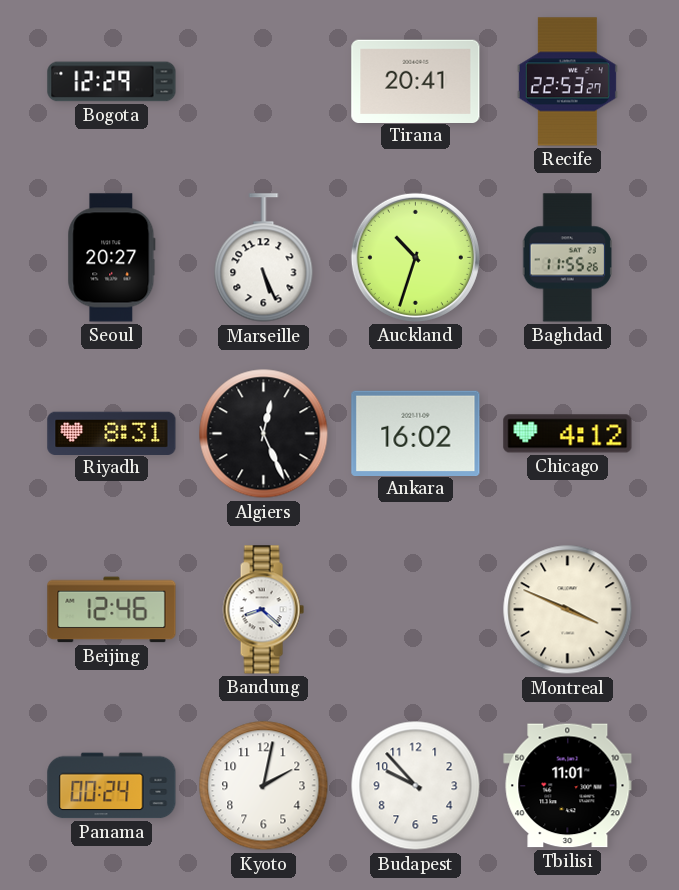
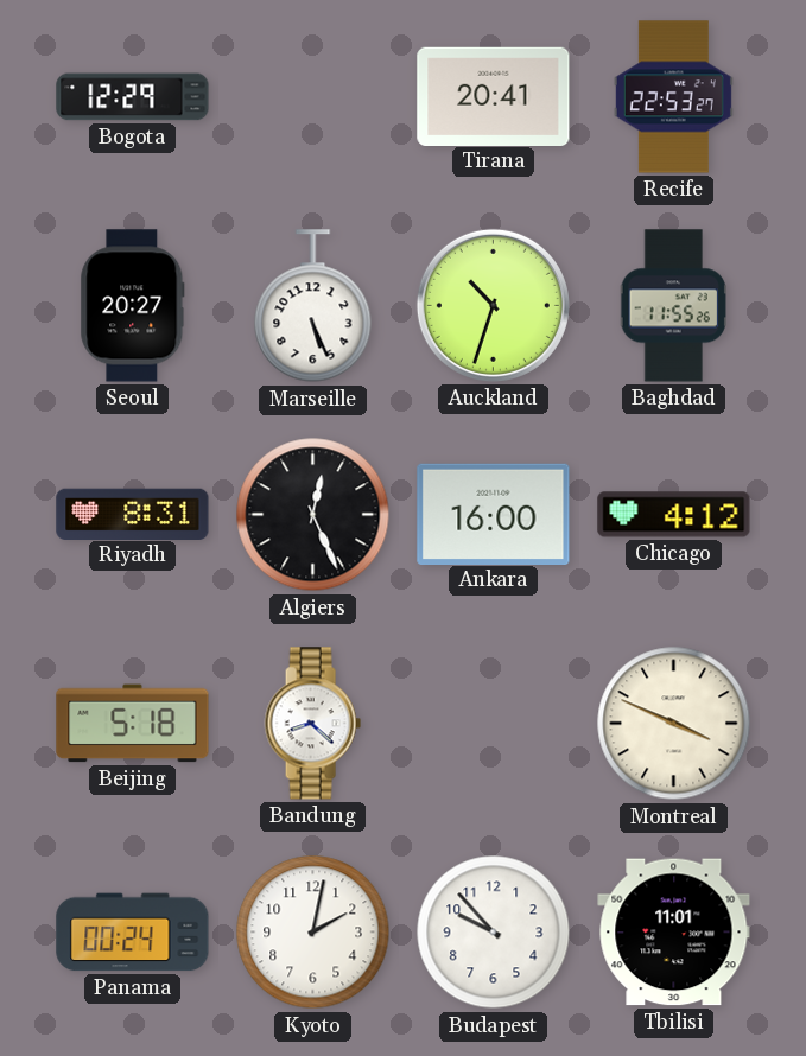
Ankara: 16:02 -> 16:00
Beijing: 12:46 -> 5:18
